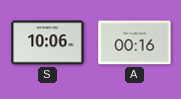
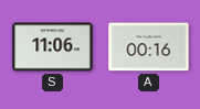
S: 10:06 -> 11:06
